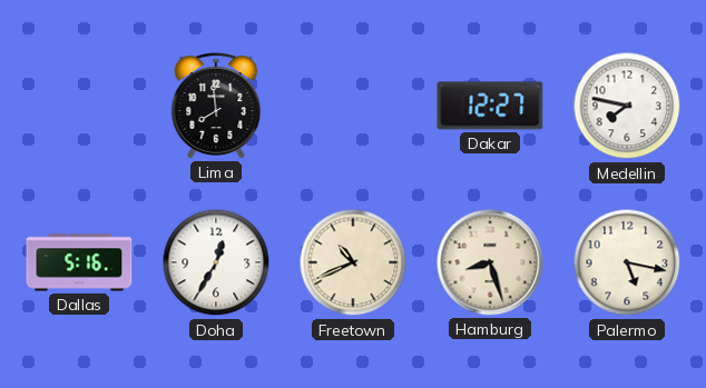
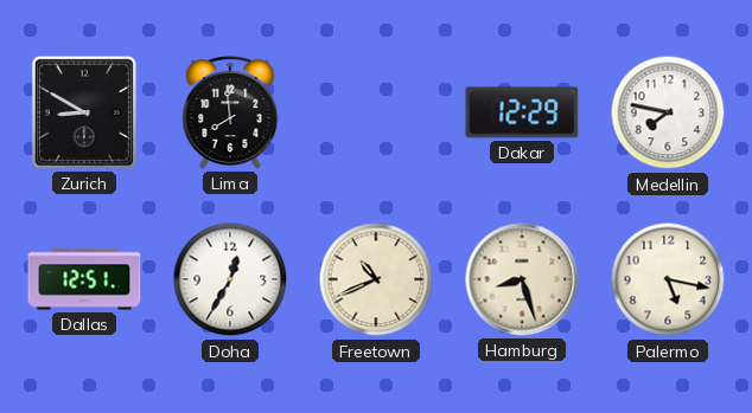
Zurich: none -> 8:50
Dakar: 12:27 -> 12:29
Dallas: 5:16 -> 12:51
